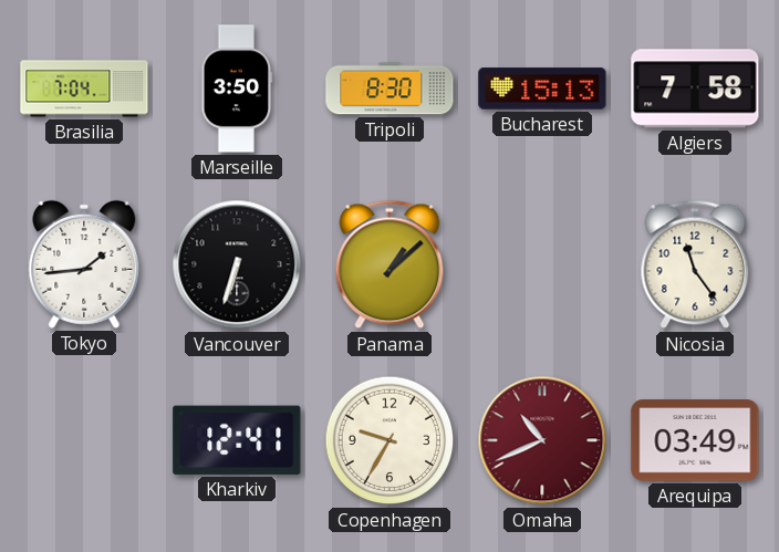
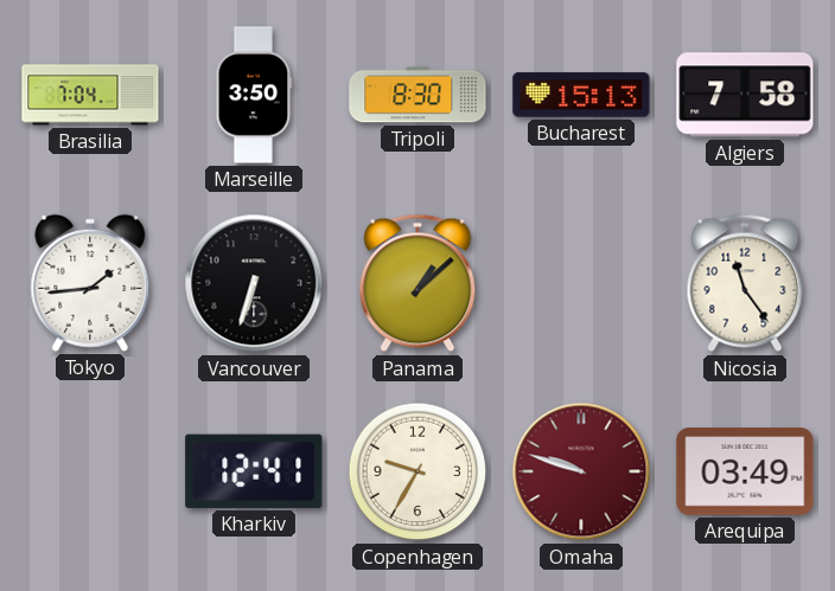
Omaha: 10:41 -> 9:48
